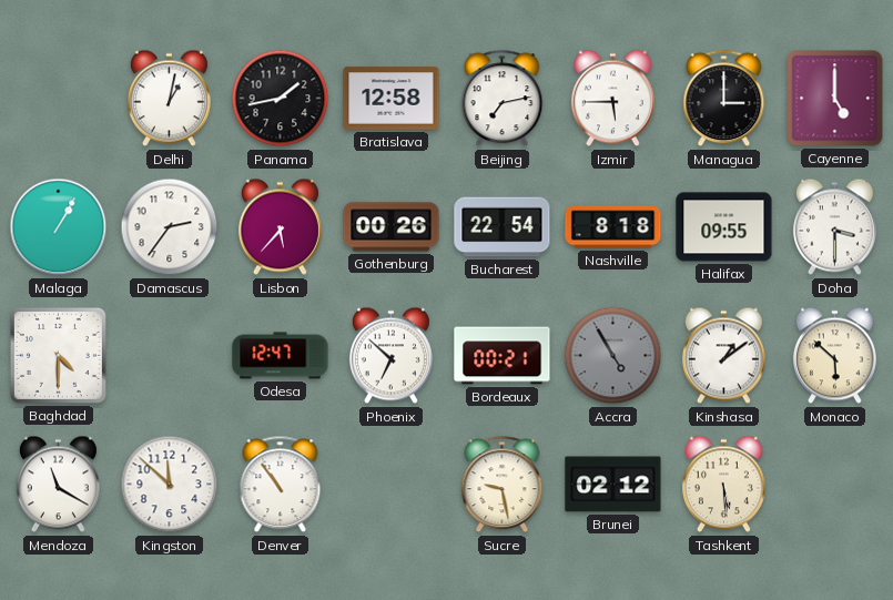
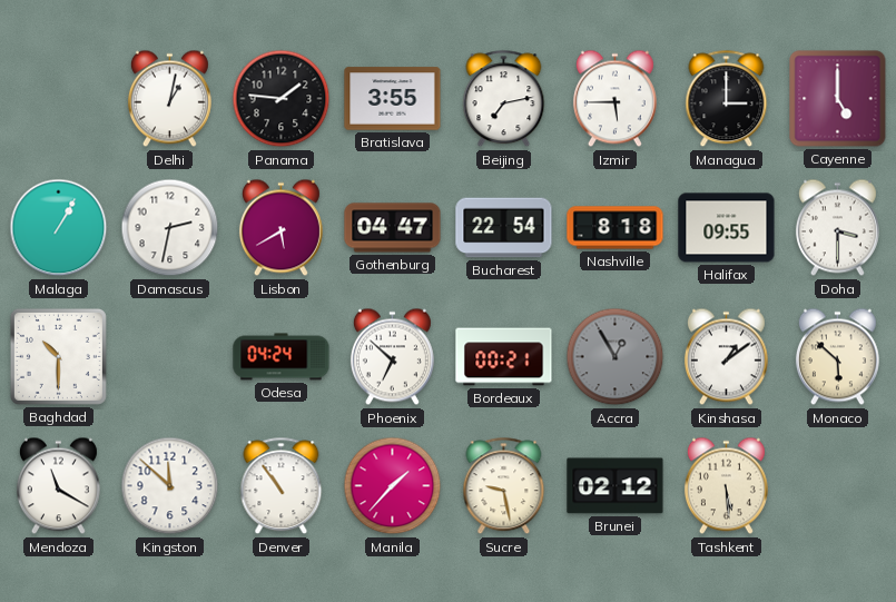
Panama: 1:43 -> 1:46
Bratislava: 12:58 -> 3:55
Damascus: 2:36 -> 2:32
Lisbon: 5:37 -> 5:40
Gothenburg: 00:26 -> 04:47
Baghdad: 4:30 -> 10:30
Odesa: 12:47 -> 04:24
Accra: 4:55 -> 12:55
Manila: none -> 1:37
